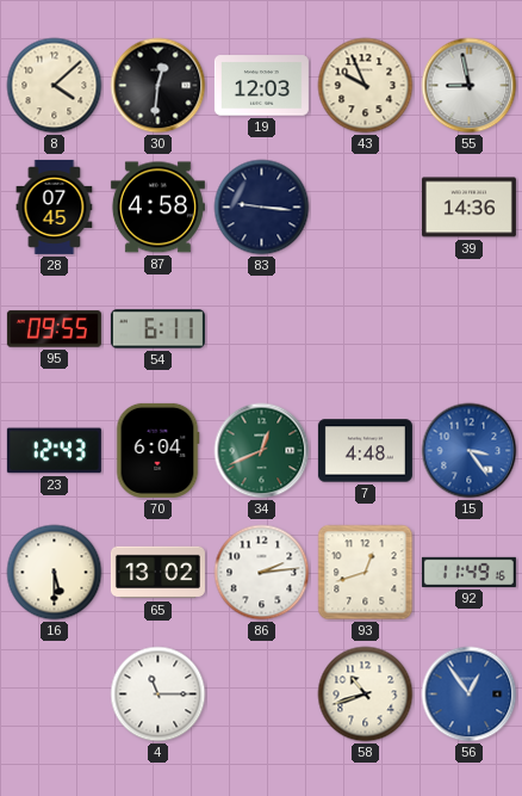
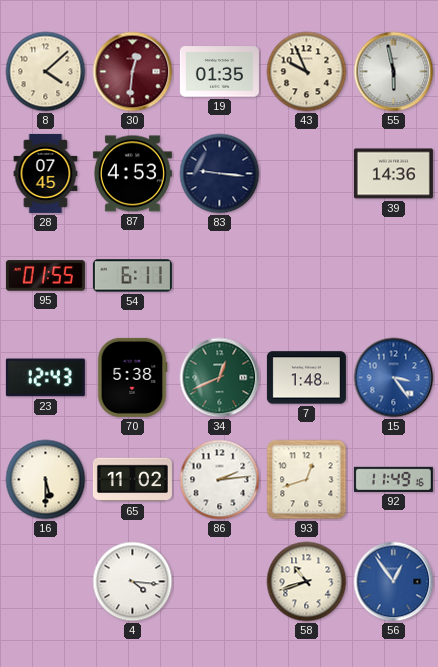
30 dial: black -> burgundy
19: 12:03 -> 01:35
55: 8:58 -> 5:58
87: 4:58 -> 4:53
95: 09:55 -> 01:55
70: 6:04 -> 5:38
7: 4:48 -> 1:48
65: 13:02 -> 11:02
4: 11:15 -> 4:16
